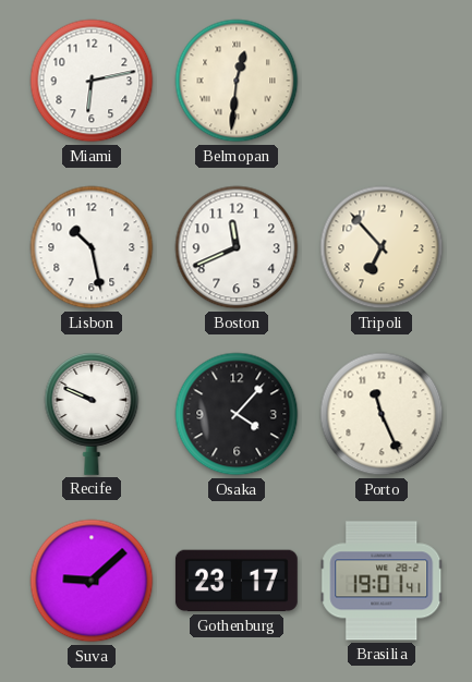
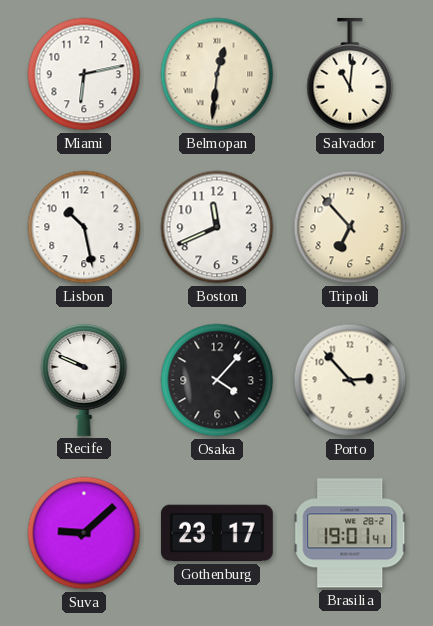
Salvador: none -> 11:01
Porto: 11:26 -> 2:53
